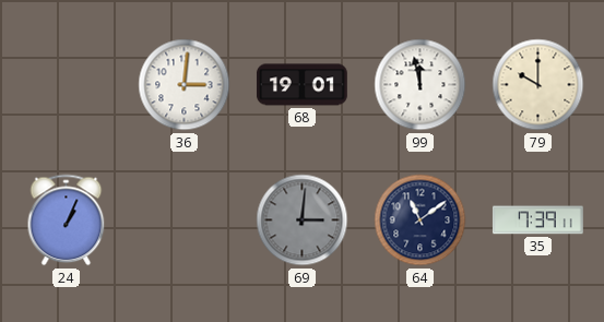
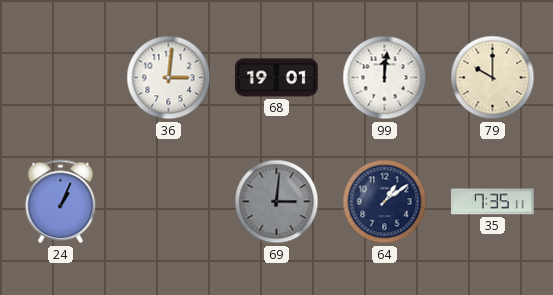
99: 11:58 -> 12:01
64: 11:09 -> 1:09
35: 7:39 -> 7:35
